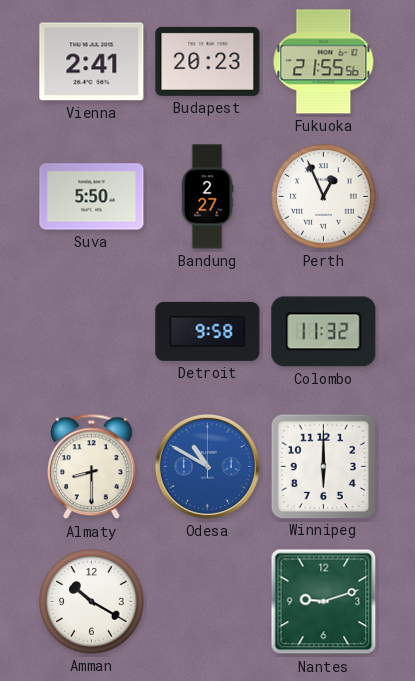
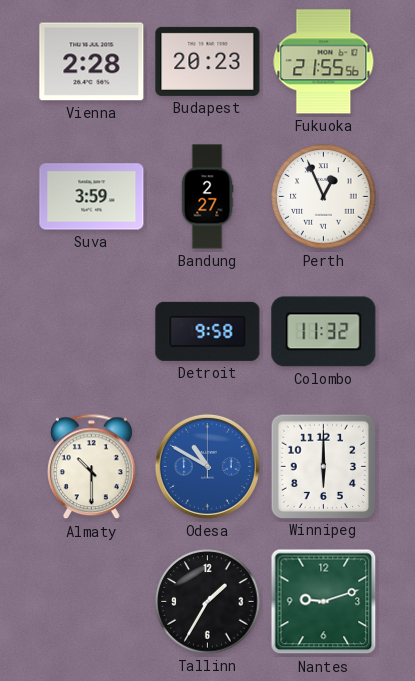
Vienna: 2:41 -> 2:28
Suva: 5:50 -> 3:59
Almaty: 8:30 -> 10:30
Amman: 10:20 -> none
Tallinn: none -> 1:35
